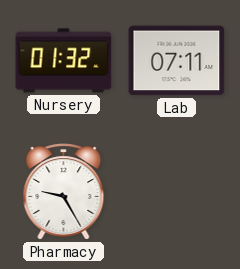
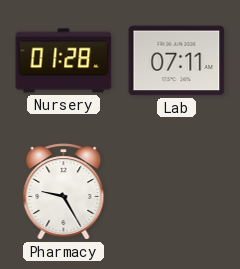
Nursery: 01:32 -> 01:28
